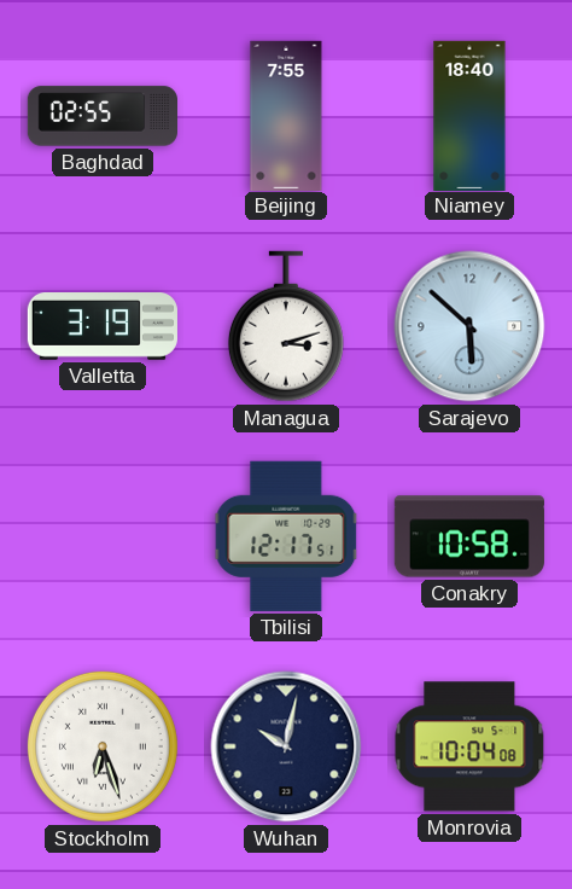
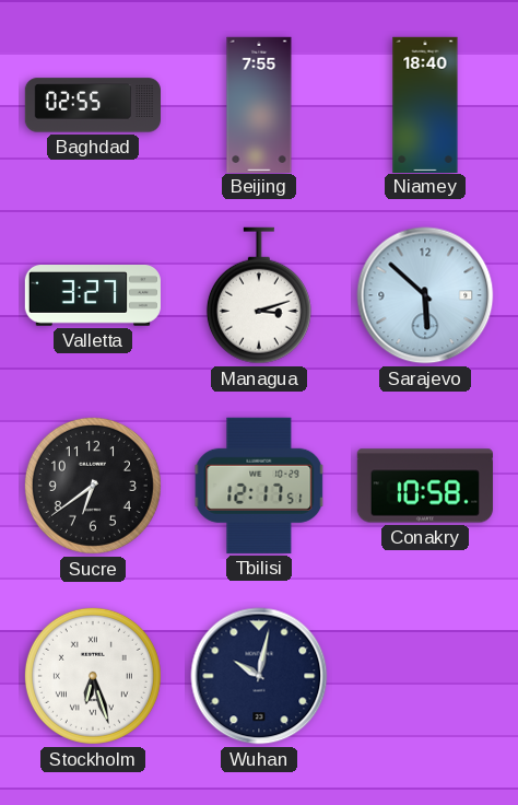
Valletta: 3:19 -> 3:27
Sucre: none -> 6:39
Monrovia: 10:04 -> none
